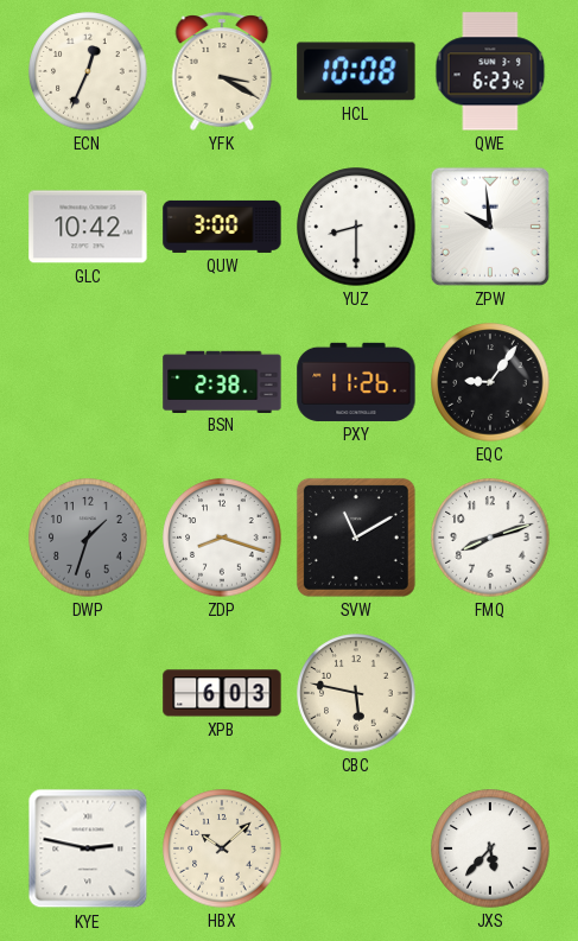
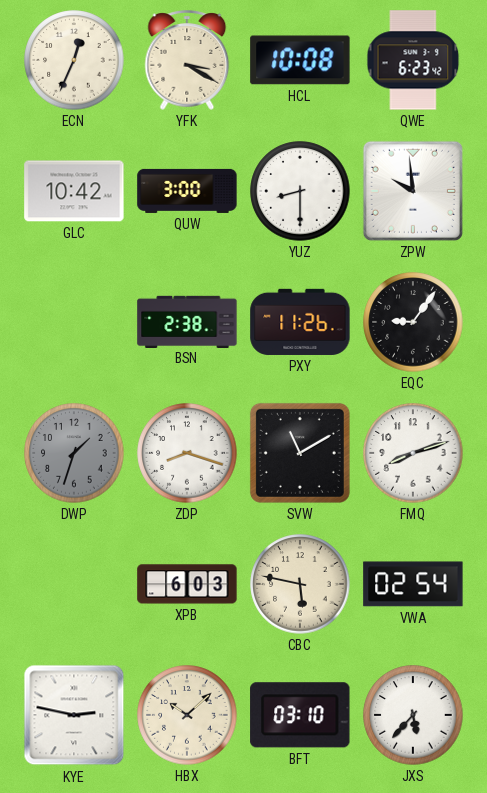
VWA: none -> 02:54
BFT: none -> 03:10
